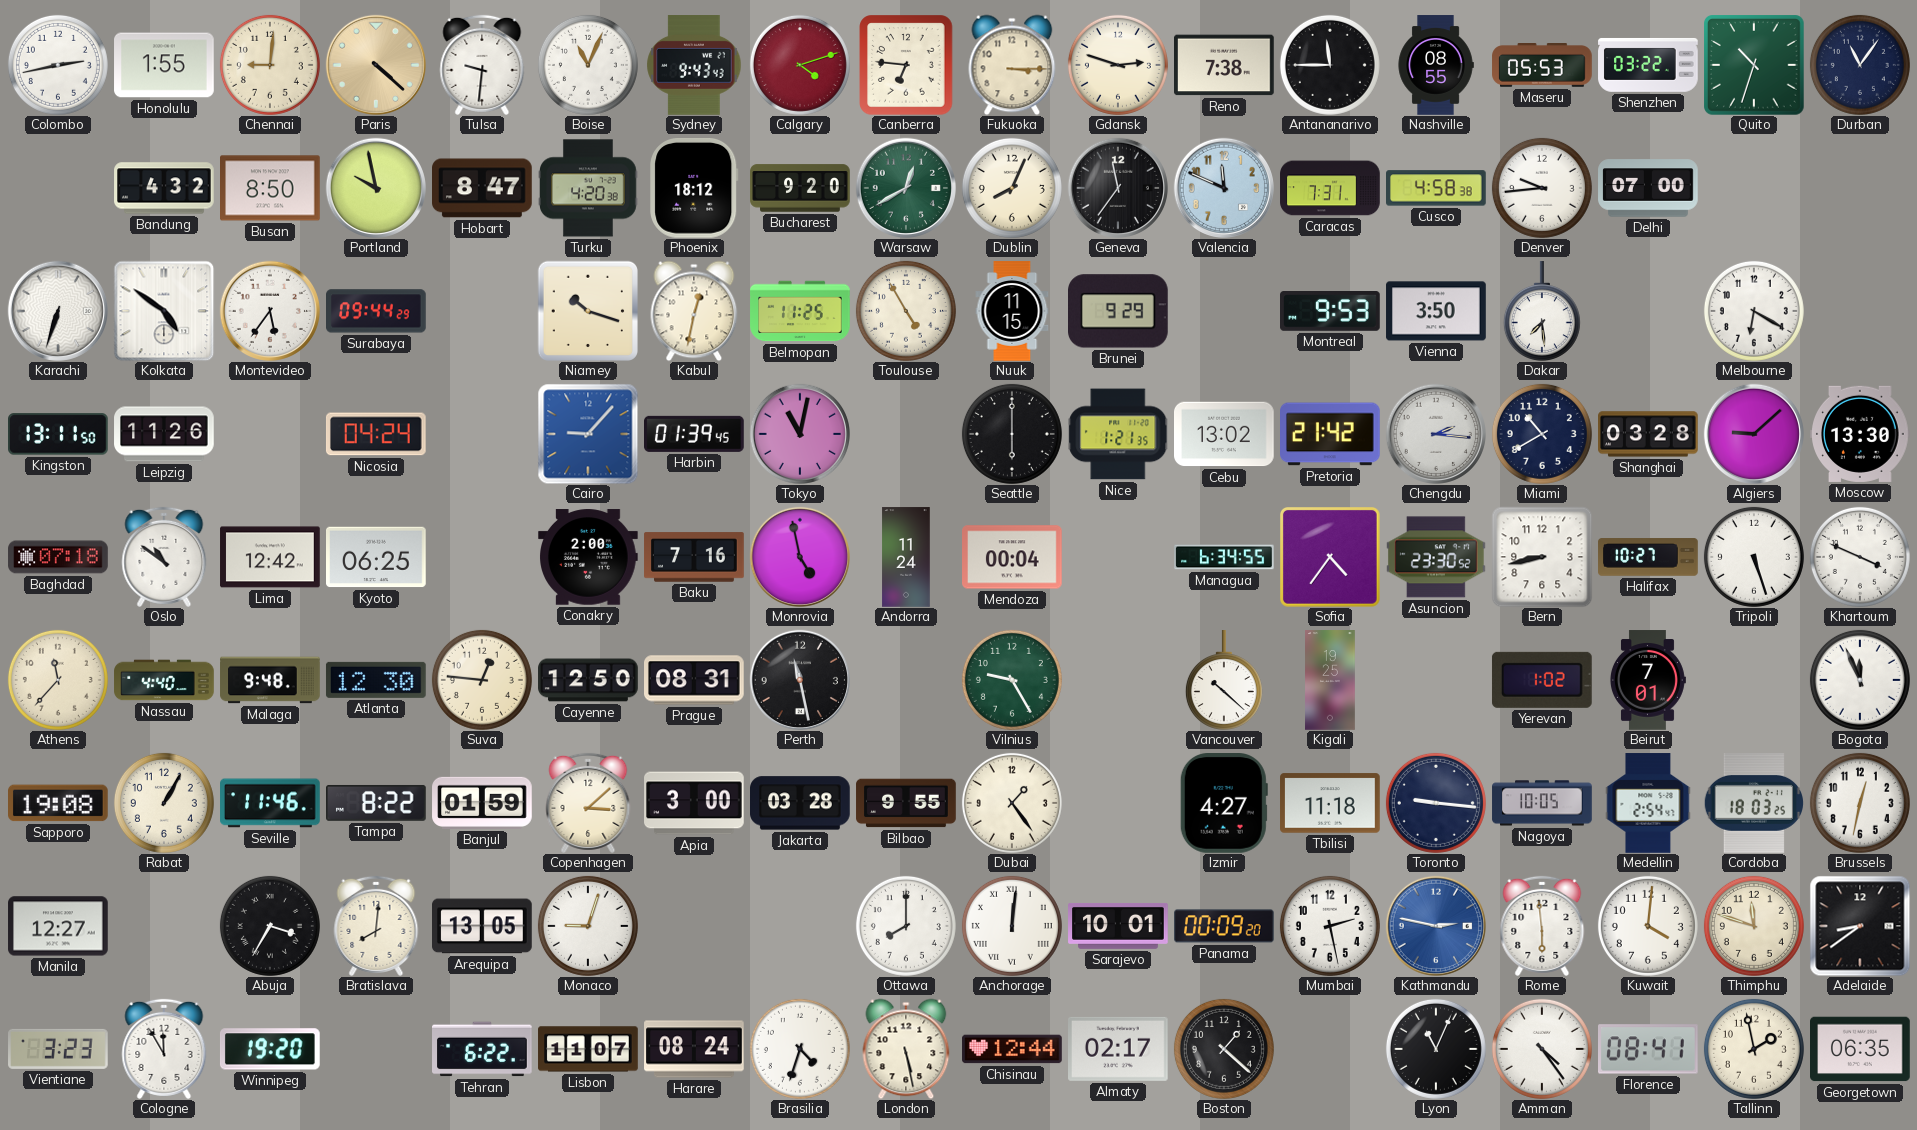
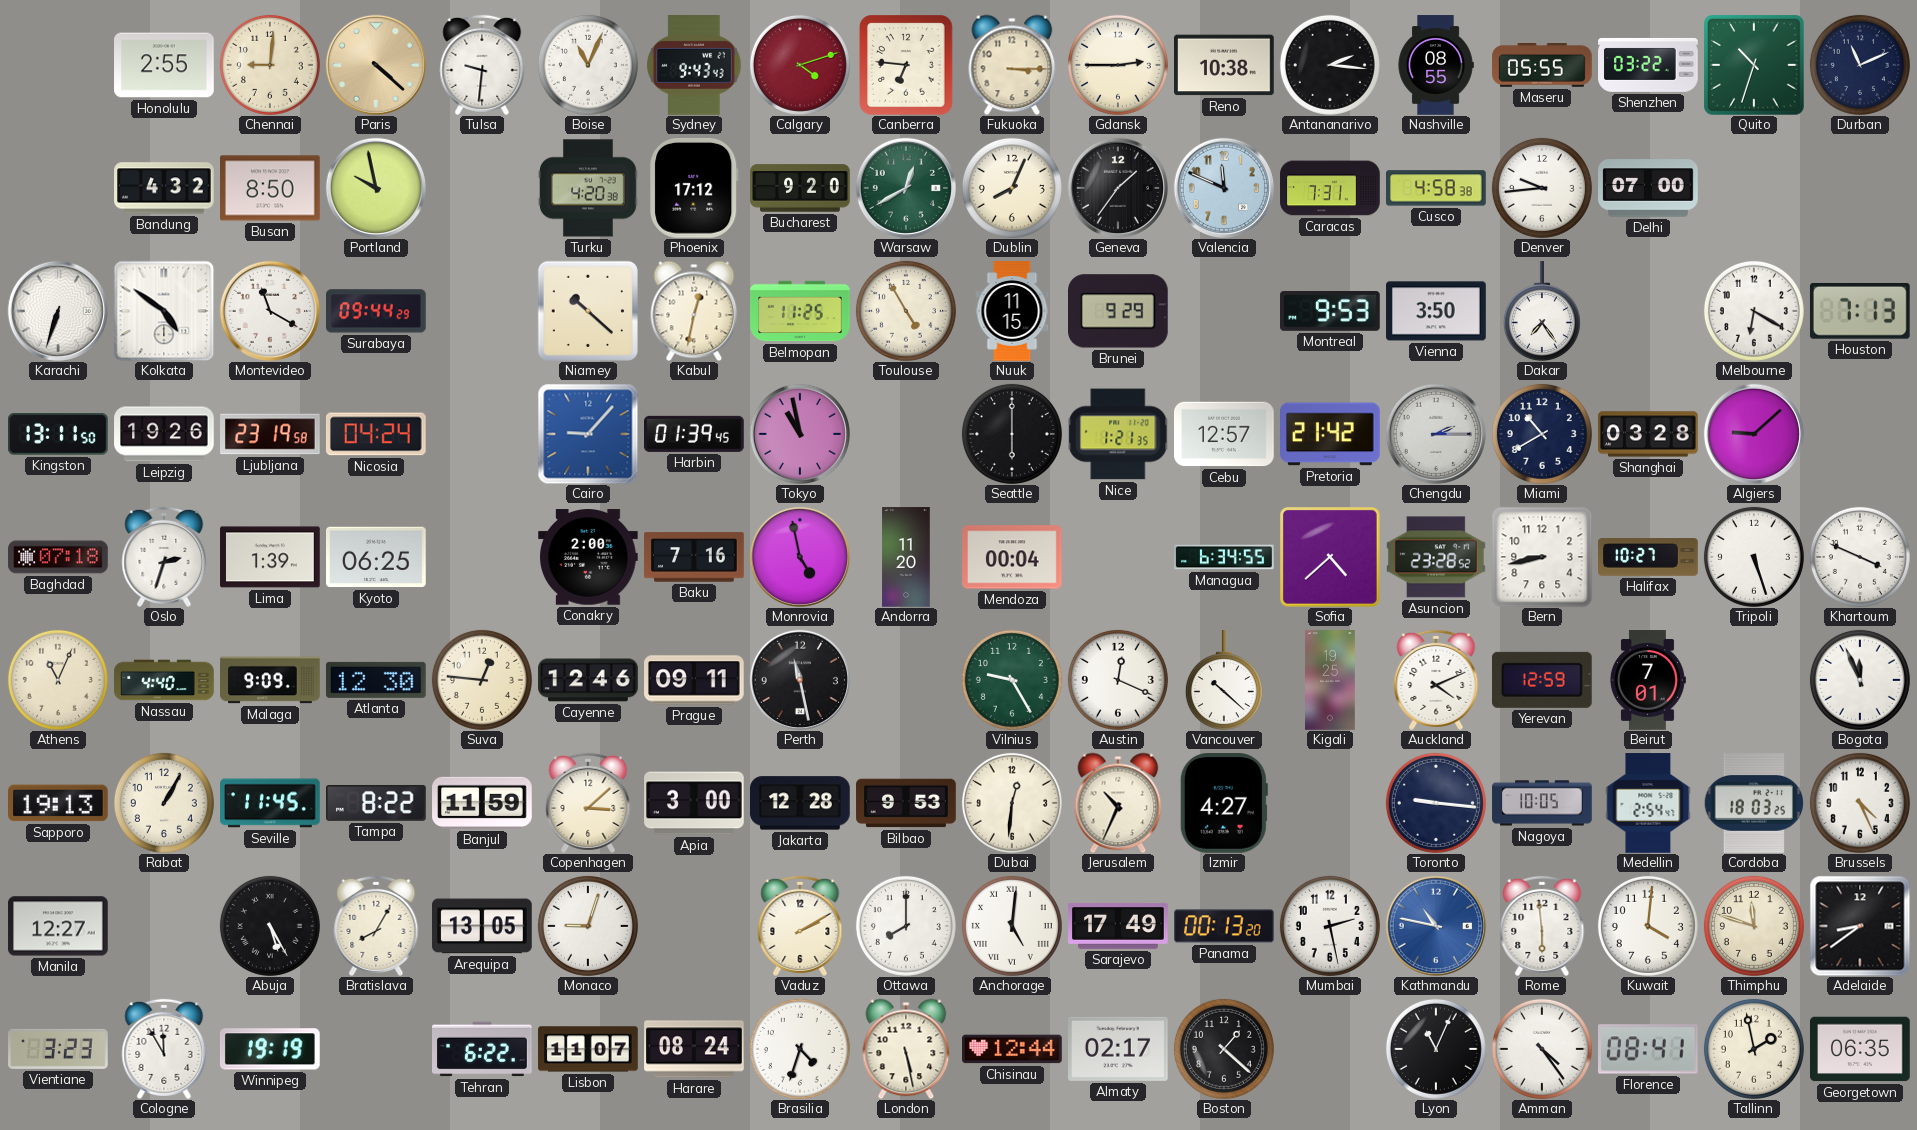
Colombo: 2:43 -> none
Honolulu: 1:55 -> 2:55
Gdansk: 2:48 -> 2:45
Reno: 7:38 -> 10:38
Antananarivo: 11:45 -> 2:16
Maseru: 05:53 -> 05:55
Durban: 11:06 -> 11:11
Hobart: 8:47 -> none
Phoenix: 18:12 -> 17:12
Geneva: 11:36 -> 1:36
Montevideo: 5:36 -> 11:20
Niamey: 10:18 -> 10:22
Dakar: 7:29 -> 7:24
Houston: none -> 7:13
Leipzig: 11:26 -> 19:26
Ljubljana: none -> 23:19
Tokyo: 11:02 -> 10:58
Cebu: 13:02 -> 12:57
Chengdu: 2:16 -> 2:15
Moscow: 13:30 -> none
Oslo: 10:51 -> 2:33
Lima: 12:42 -> 1:39
Andorra: 11:24 -> 11:20
Sofia: 4:36 -> 4:38
Asuncion: 23:30 -> 23:28
Athens: 11:37 -> 11:04
Malaga: 9:48 -> 9:09
Cayenne: 12:50 -> 12:46
Prague: 08:31 -> 09:11
Austin: none -> 12:19
Auckland: none -> 4:11
Yerevan: 1:02 -> 12:59
Sapporo: 19:08 -> 19:13
Seville: 11:46 -> 11:45
Banjul: 01:59 -> 11:59
Jakarta: 03:28 -> 12:28
Bilbao: 9:55 -> 9:53
Dubai: 1:24 -> 12:31
Jerusalem: none -> 10:34
Tbilisi: 11:18 -> none
Brussels: 12:32 -> 4:26
Abuja: 3:35 -> 5:25
Bratislava: 8:01 -> 8:05
Vaduz: none -> 2:10
Anchorage: 12:01 -> 5:01
Sarajevo: 10:01 -> 17:49
Panama: 00:09 -> 00:13
Kathmandu: 2:47 -> 10:47
Winnipeg: 19:20 -> 19:19
